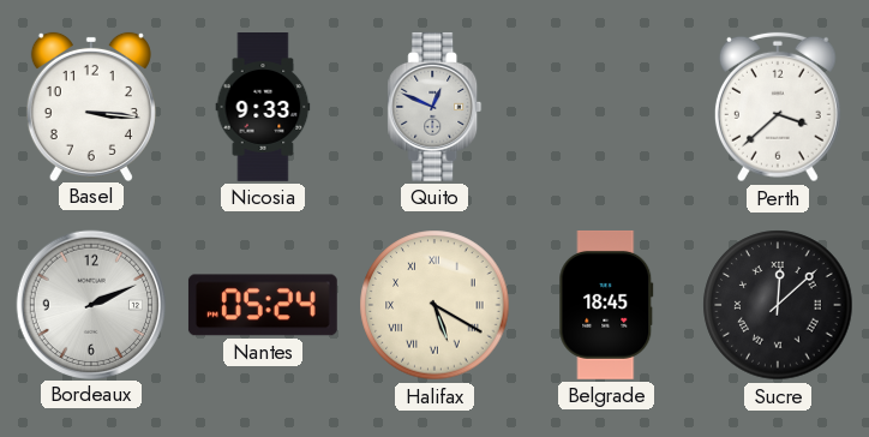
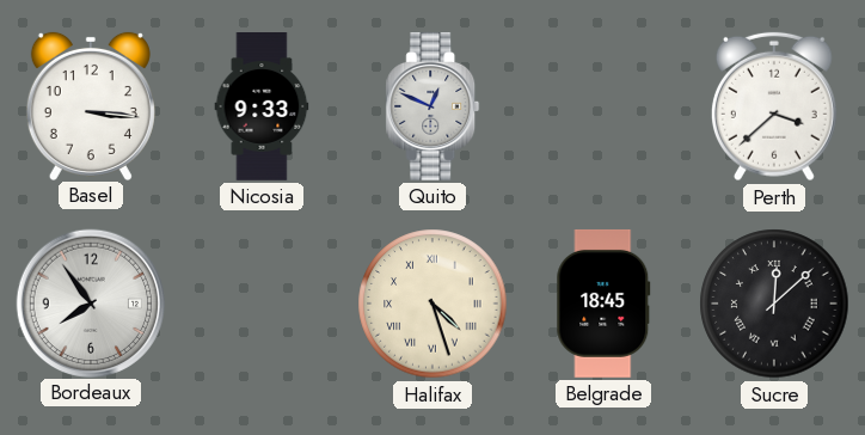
Bordeaux: 2:11 -> 7:54
Nantes: 05:24 -> none
Halifax: 5:20 -> 4:27
